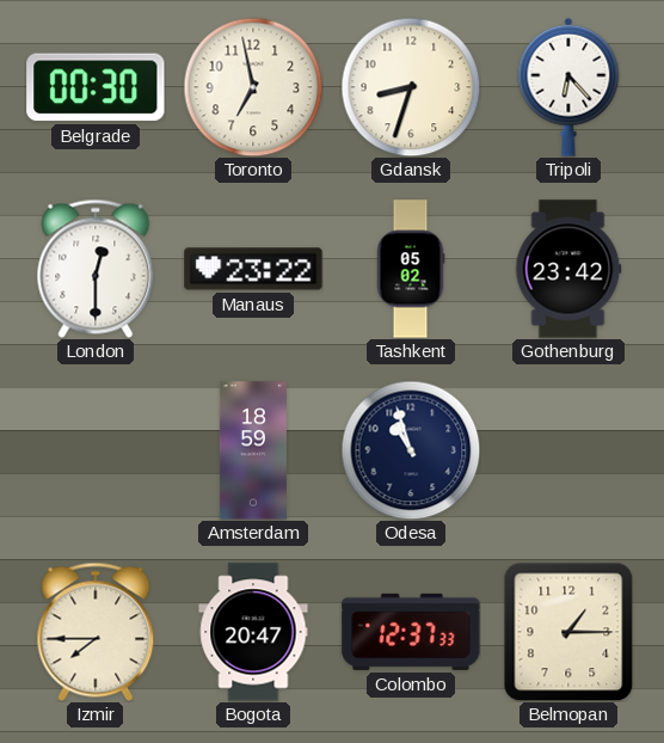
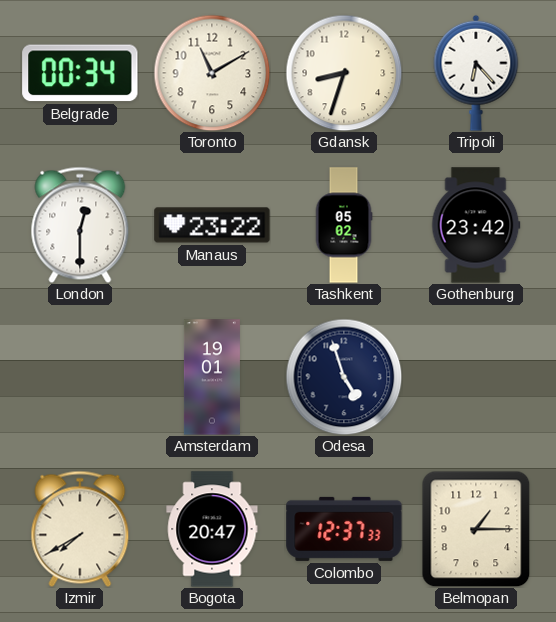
Belgrade: 00:30 -> 00:34
Toronto: 6:58 -> 11:10
Amsterdam: 18:59 -> 19:01
Odesa: 10:57 -> 4:57
Izmir: 7:45 -> 7:40
